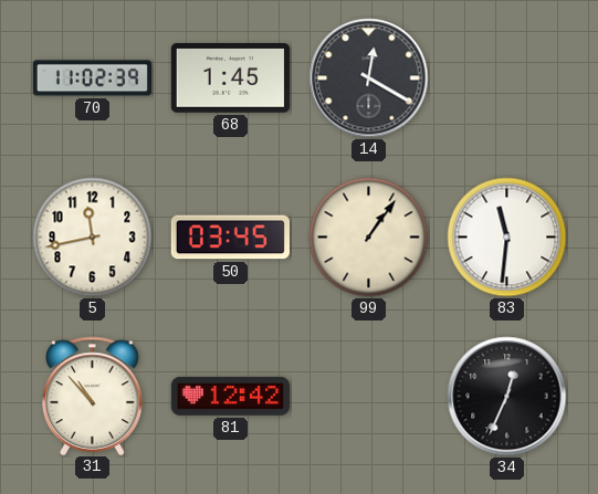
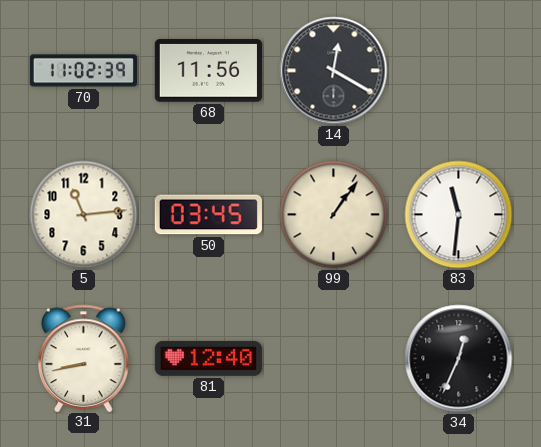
68: 1:45 -> 11:56
5: 11:43 -> 11:14
31: 10:53 -> 8:43
81: 12:42 -> 12:40
